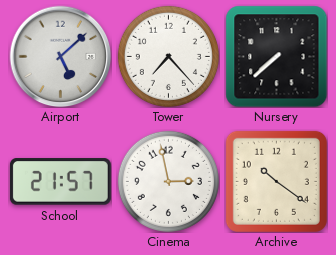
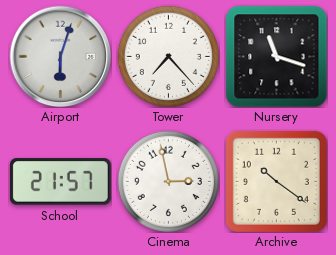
Airport: 5:08 -> 6:03
Nursery: 7:38 -> 11:18
